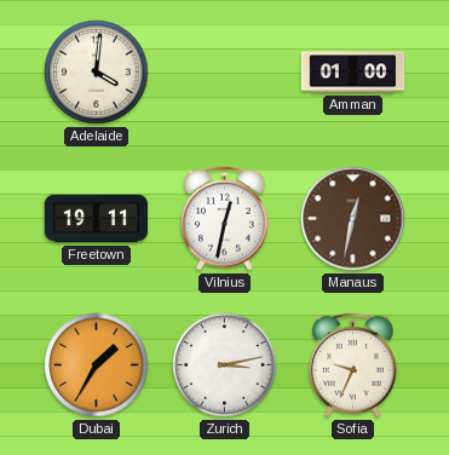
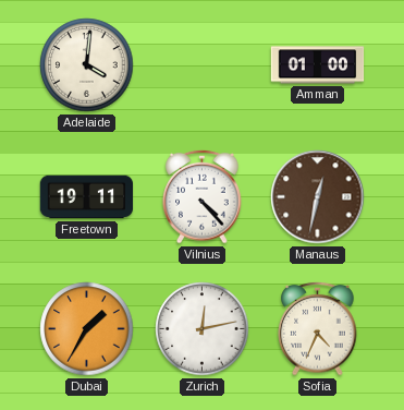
Vilnius: 12:32 -> 4:23
Zurich: 3:13 -> 12:13
Sofia: 9:34 -> 4:34
